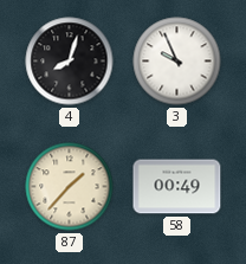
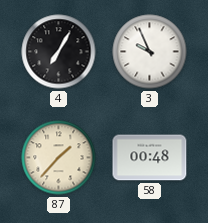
4: 8:03 -> 7:05
58: 00:49 -> 00:48
